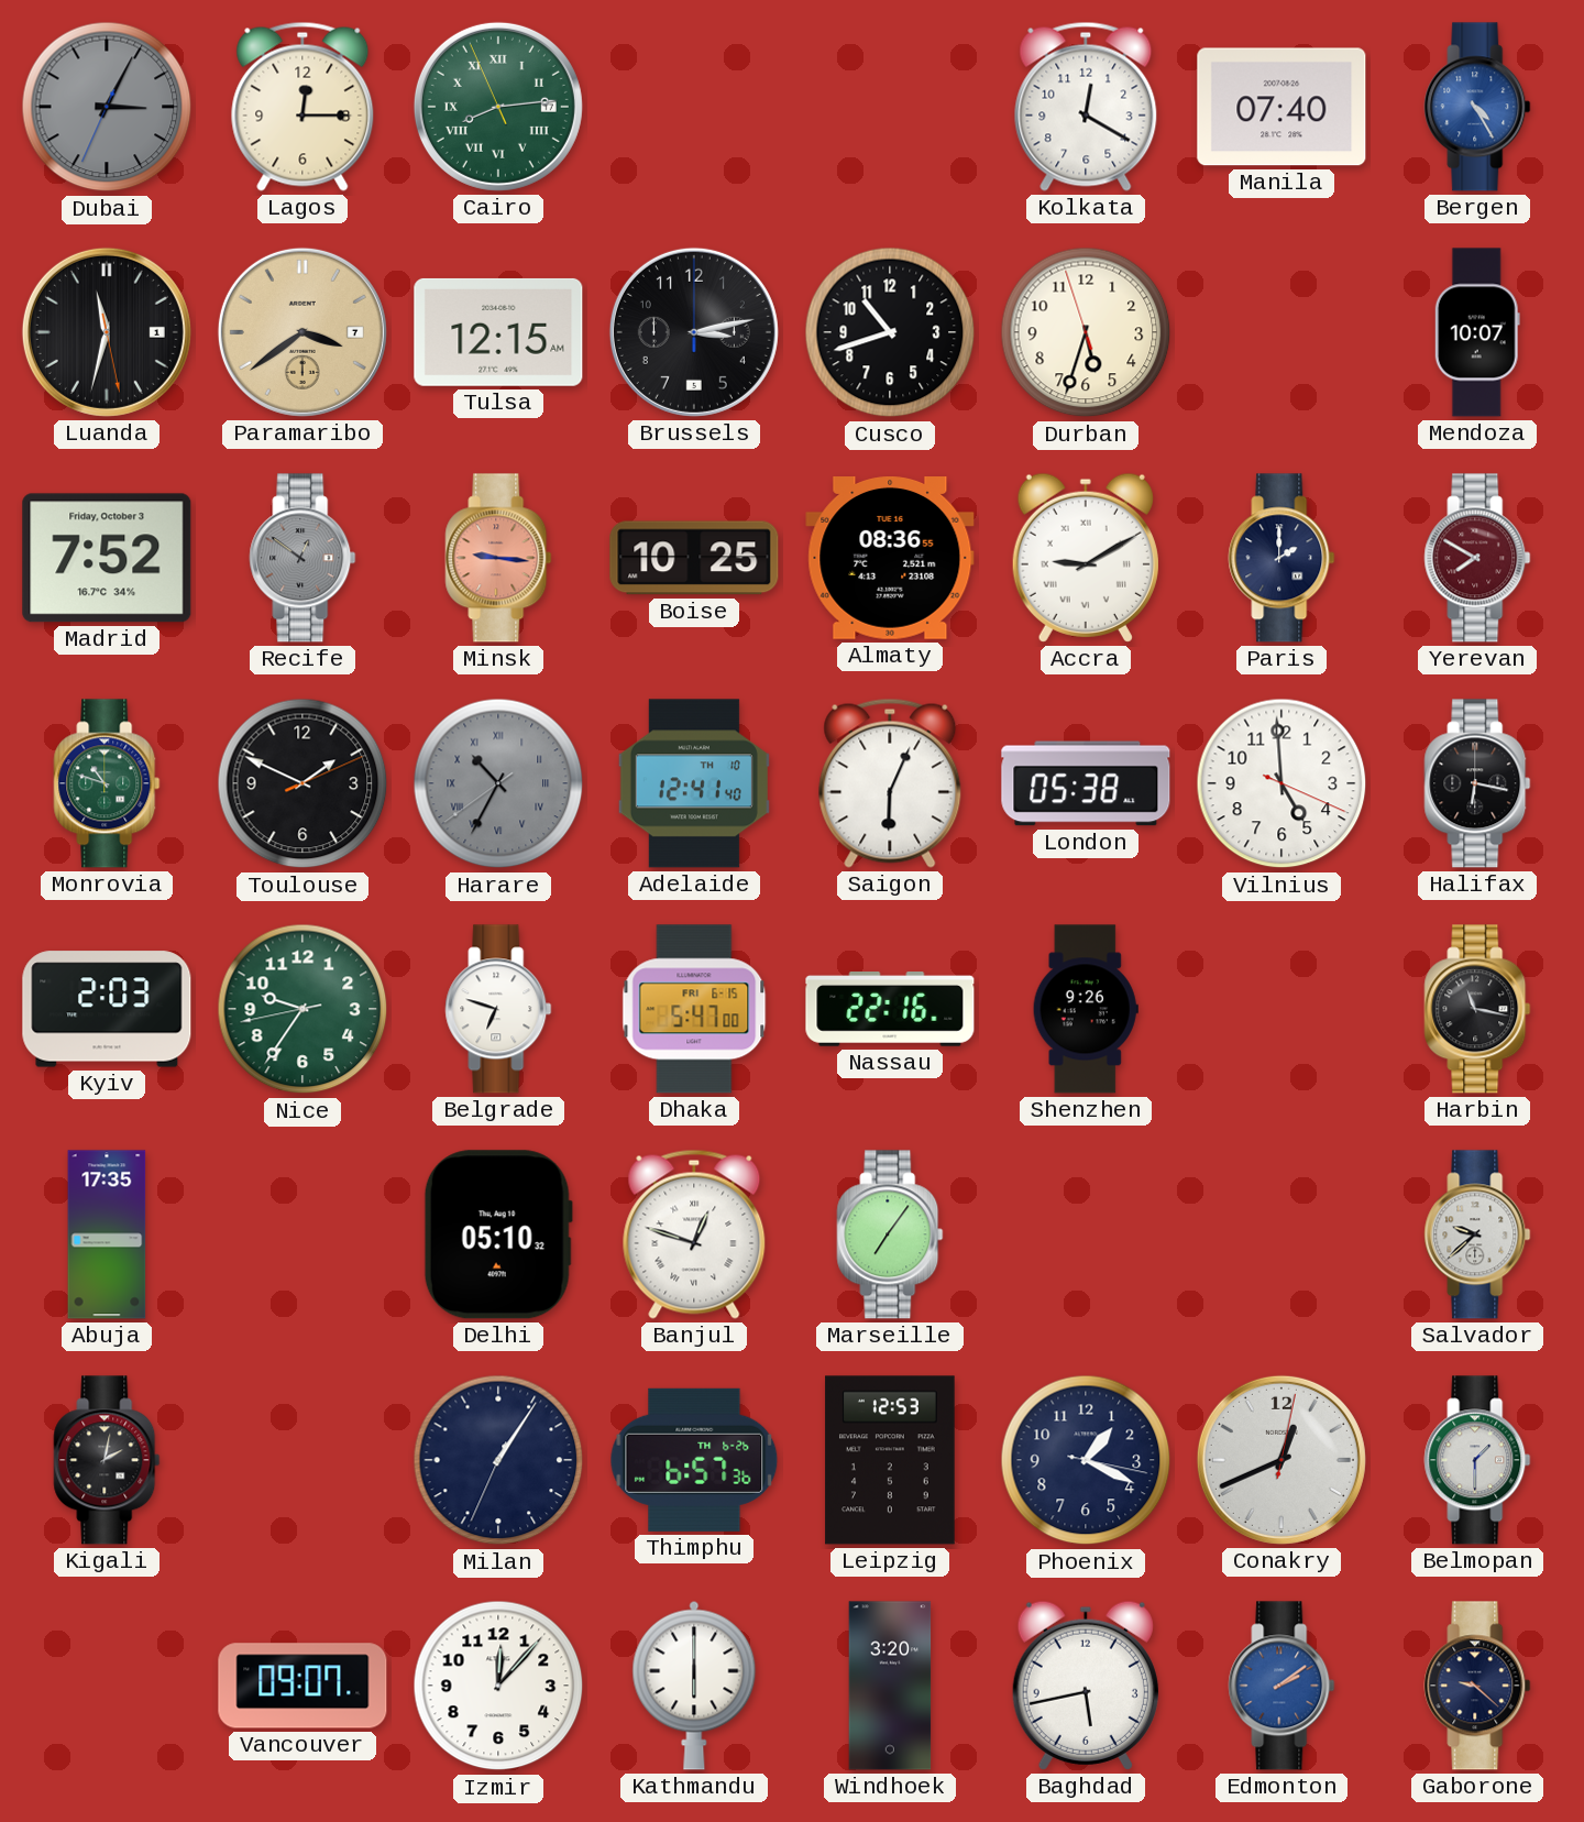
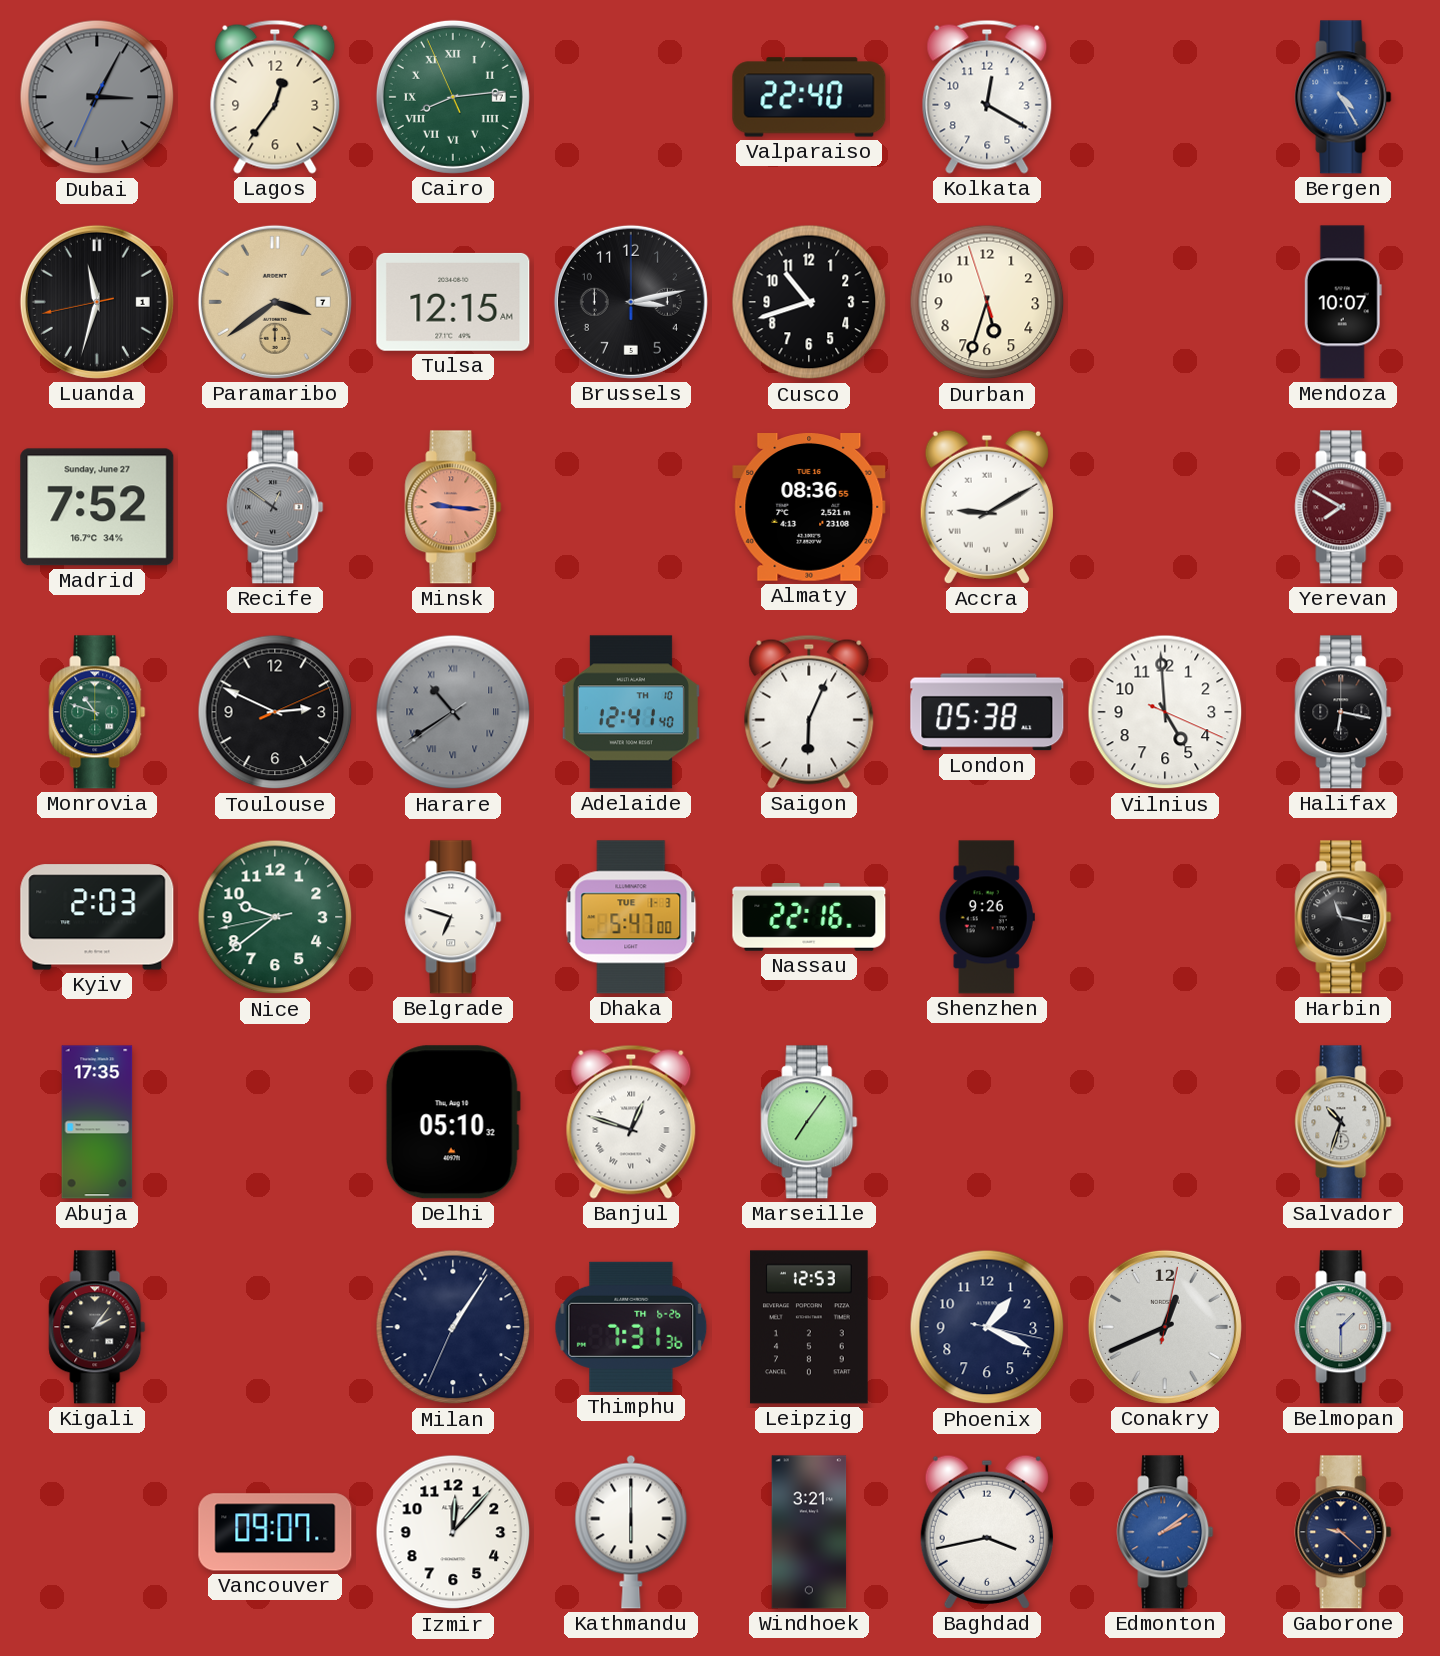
Lagos: 12:15 -> 12:36
Valparaiso: none -> 22:40
Manila: 07:40 -> none
Luanda: 11:32:28 -> 11:32:43
Madrid date: Friday, October 3 -> Sunday, June 27
Boise: 10:25 -> none
Paris: 2:00 -> none
Toulouse: 1:49 -> 2:49
Harare: 10:34 -> 10:39
Nice: 9:35 -> 9:38
Dhaka date: FRI 6-15 -> TUE 1-3
Salvador: 9:38 -> 10:33
Kigali: 2:02 -> 2:06
Thimphu: 6:57 -> 7:31
Windhoek: 3:20 -> 3:21
Baghdad: 5:43 -> 3:43
